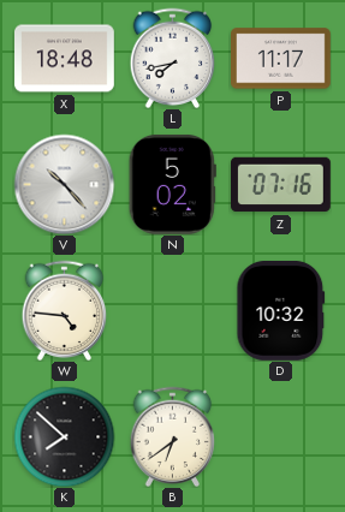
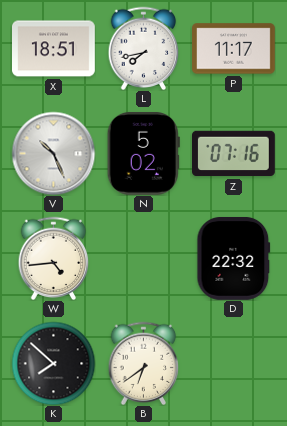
X: 18:48 -> 18:51
V: 10:23 -> 10:26
W: 4:46 -> 4:44
D: 10:32 -> 22:32
